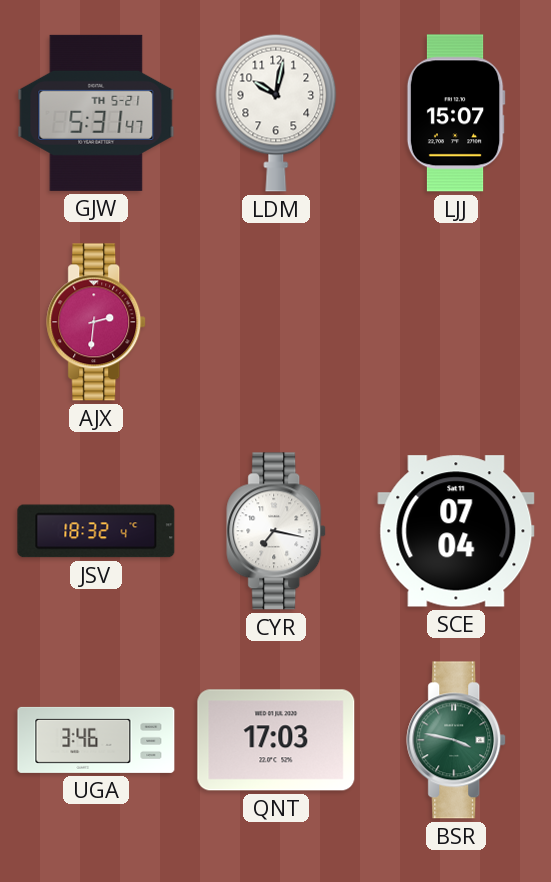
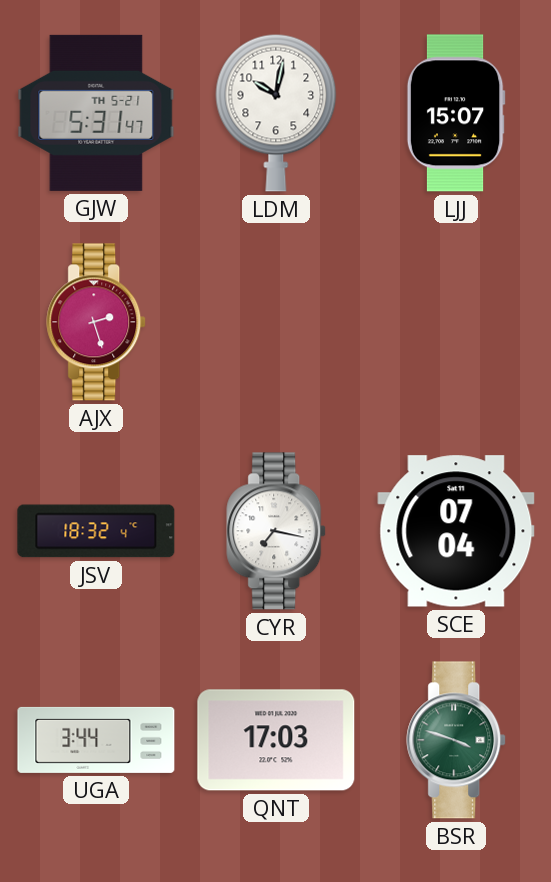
AJX: 2:31 -> 2:27
UGA: 3:46 -> 3:44
BSR: 3:47 -> 3:48
